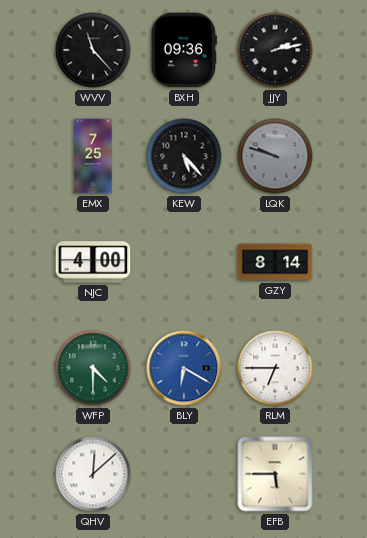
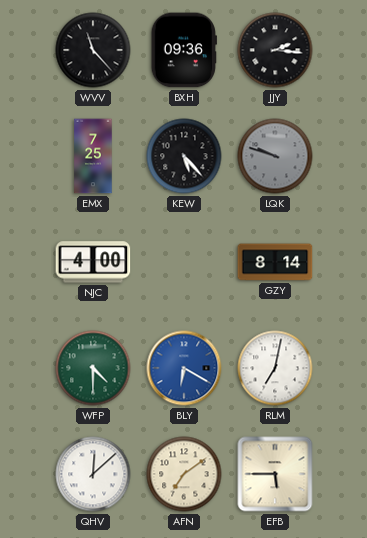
JJY: 2:13 -> 2:16
RLM: 6:45 -> 7:02
AFN: none -> 7:09
